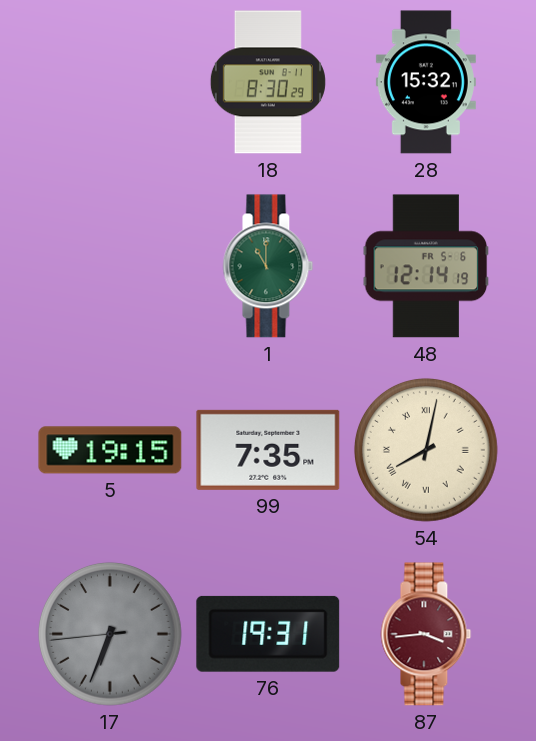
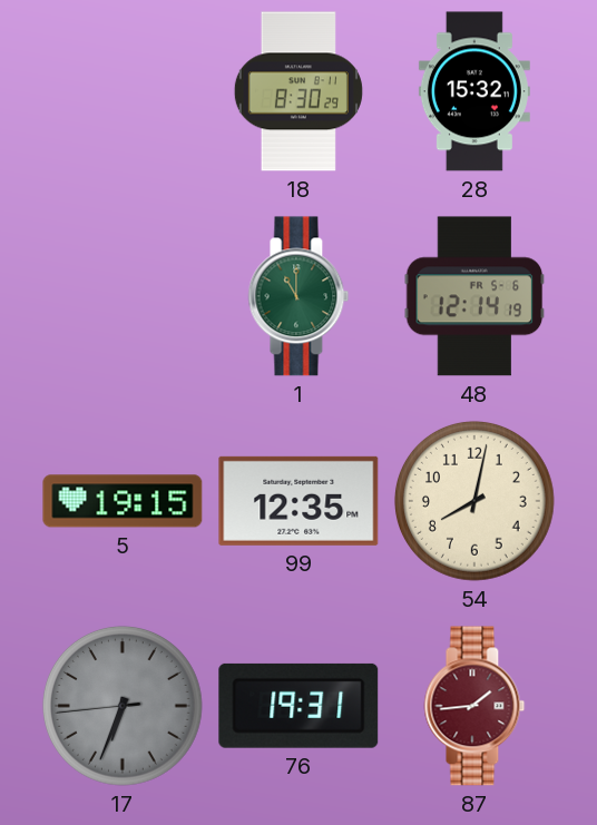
99: 7:35 -> 12:35
54 numerals: Roman -> Arabic
87: 3:44 -> 1:44
